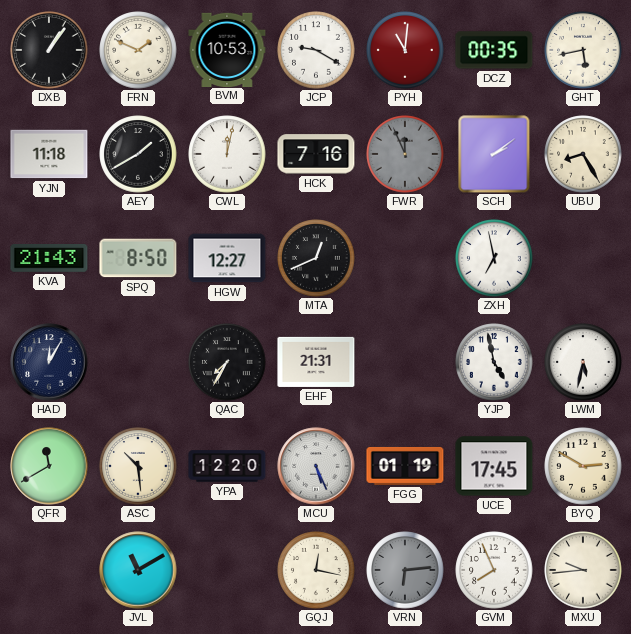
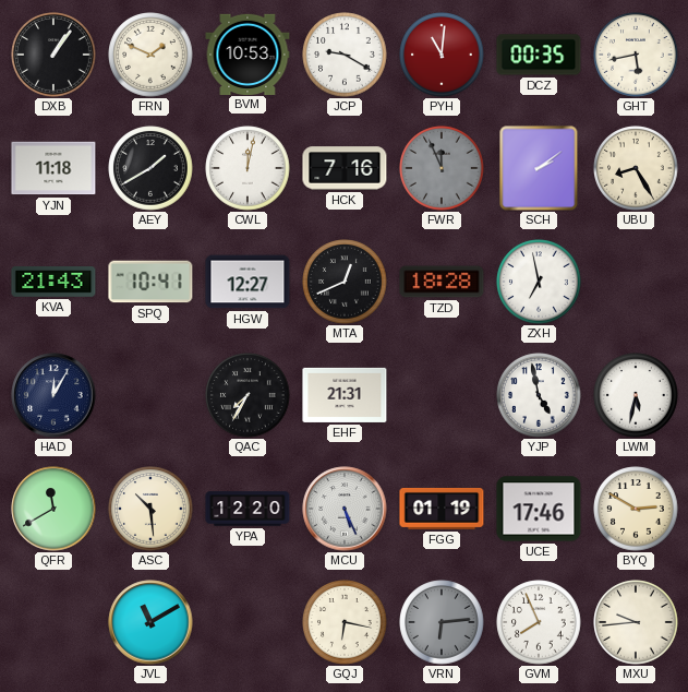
SPQ: 8:50 -> 10:41
TZD: none -> 18:28
UCE: 17:45 -> 17:46
GQJ: 12:17 -> 6:17
